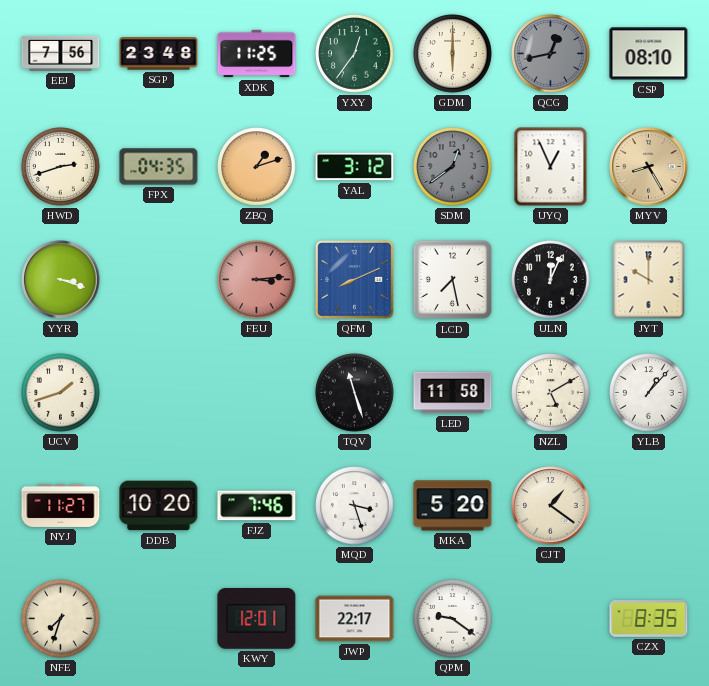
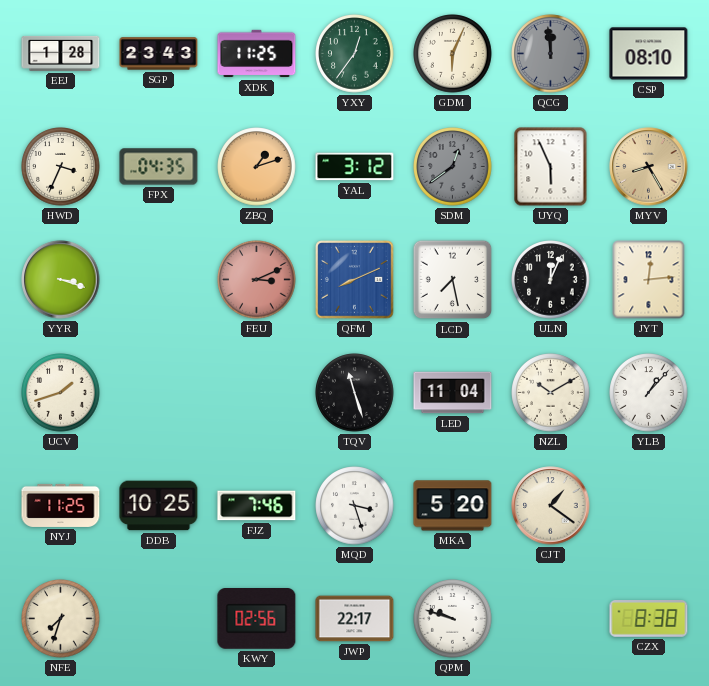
EEJ: 7:56 -> 1:28
SGP: 23:48 -> 23:43
GDM: 6:00 -> 6:04
QCG: 12:43 -> 11:59
HWD: 2:42 -> 3:34
UYQ: 12:56 -> 5:56
FEU: 3:14 -> 3:11
JYT: 10:00 -> 12:14
LED: 11:58 -> 11:04
NZL: 5:10 -> 10:10
NYJ: 11:27 -> 11:25
DDB: 10:20 -> 10:25
KWY: 12:01 -> 02:56
QPM: 9:21 -> 9:48
CZX: 8:35 -> 8:38
